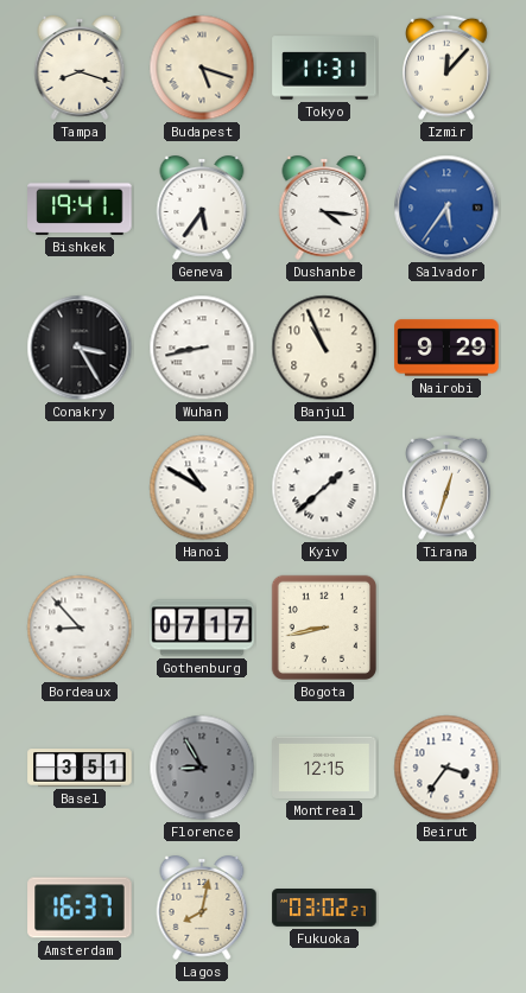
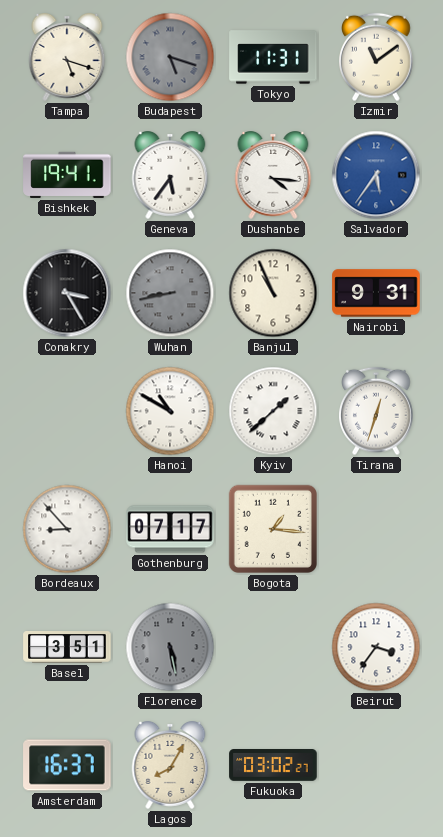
Tampa: 8:18 -> 5:18
Budapest dial: cream -> grey
Izmir: 12:07 -> 11:09
Wuhan dial: white -> grey
Nairobi: 9:29 -> 9:31
Bogota: 8:43 -> 1:16
Florence: 8:55 -> 5:28
Montreal: 12:15 -> none
Lagos: 8:02 -> 8:05
